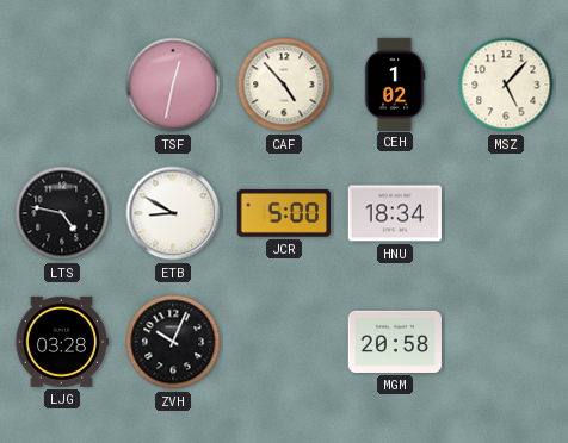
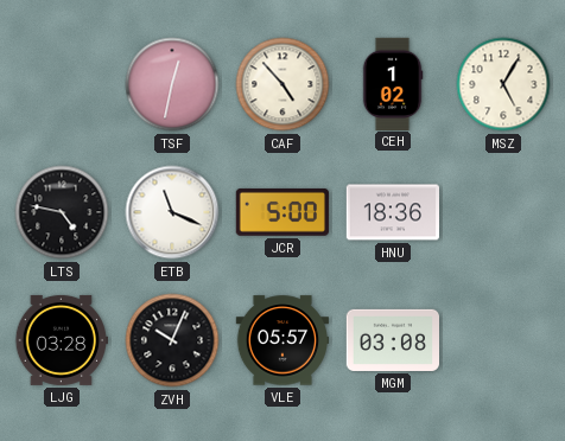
MSZ: 5:07 -> 5:05
ETB: 8:50 -> 11:19
HNU: 18:34 -> 18:36
VLE: none -> 05:57
MGM: 20:58 -> 03:08
